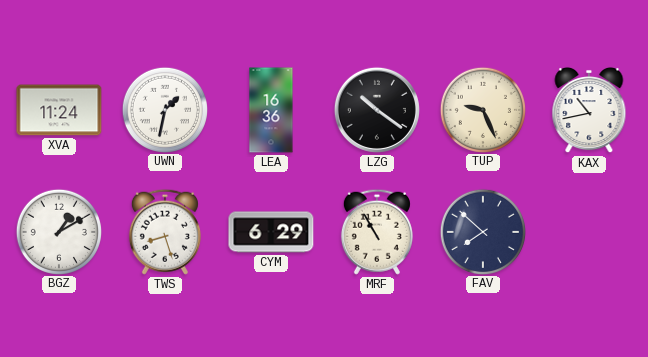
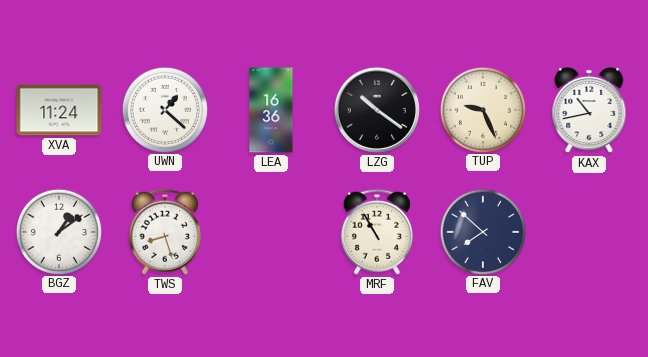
UWN: 1:32 -> 1:22
BGZ: 1:10 -> 1:09
CYM: 6:29 -> none
